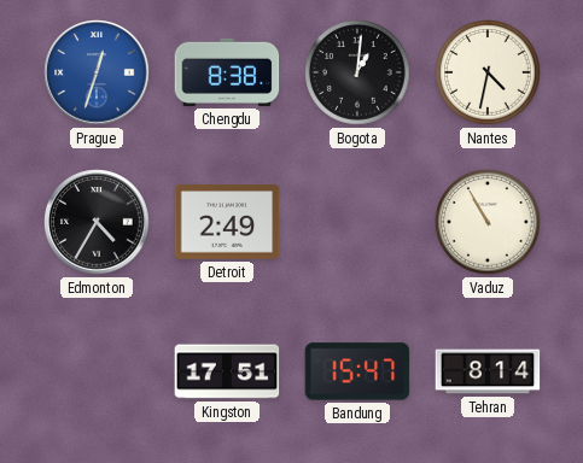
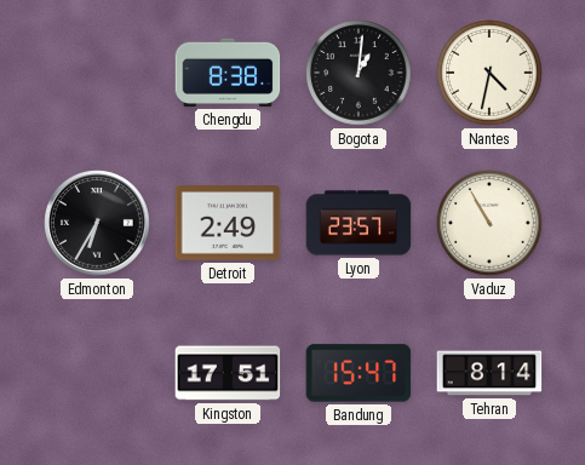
Prague: 12:33 -> none
Edmonton: 4:35 -> 6:35
Lyon: none -> 23:57
